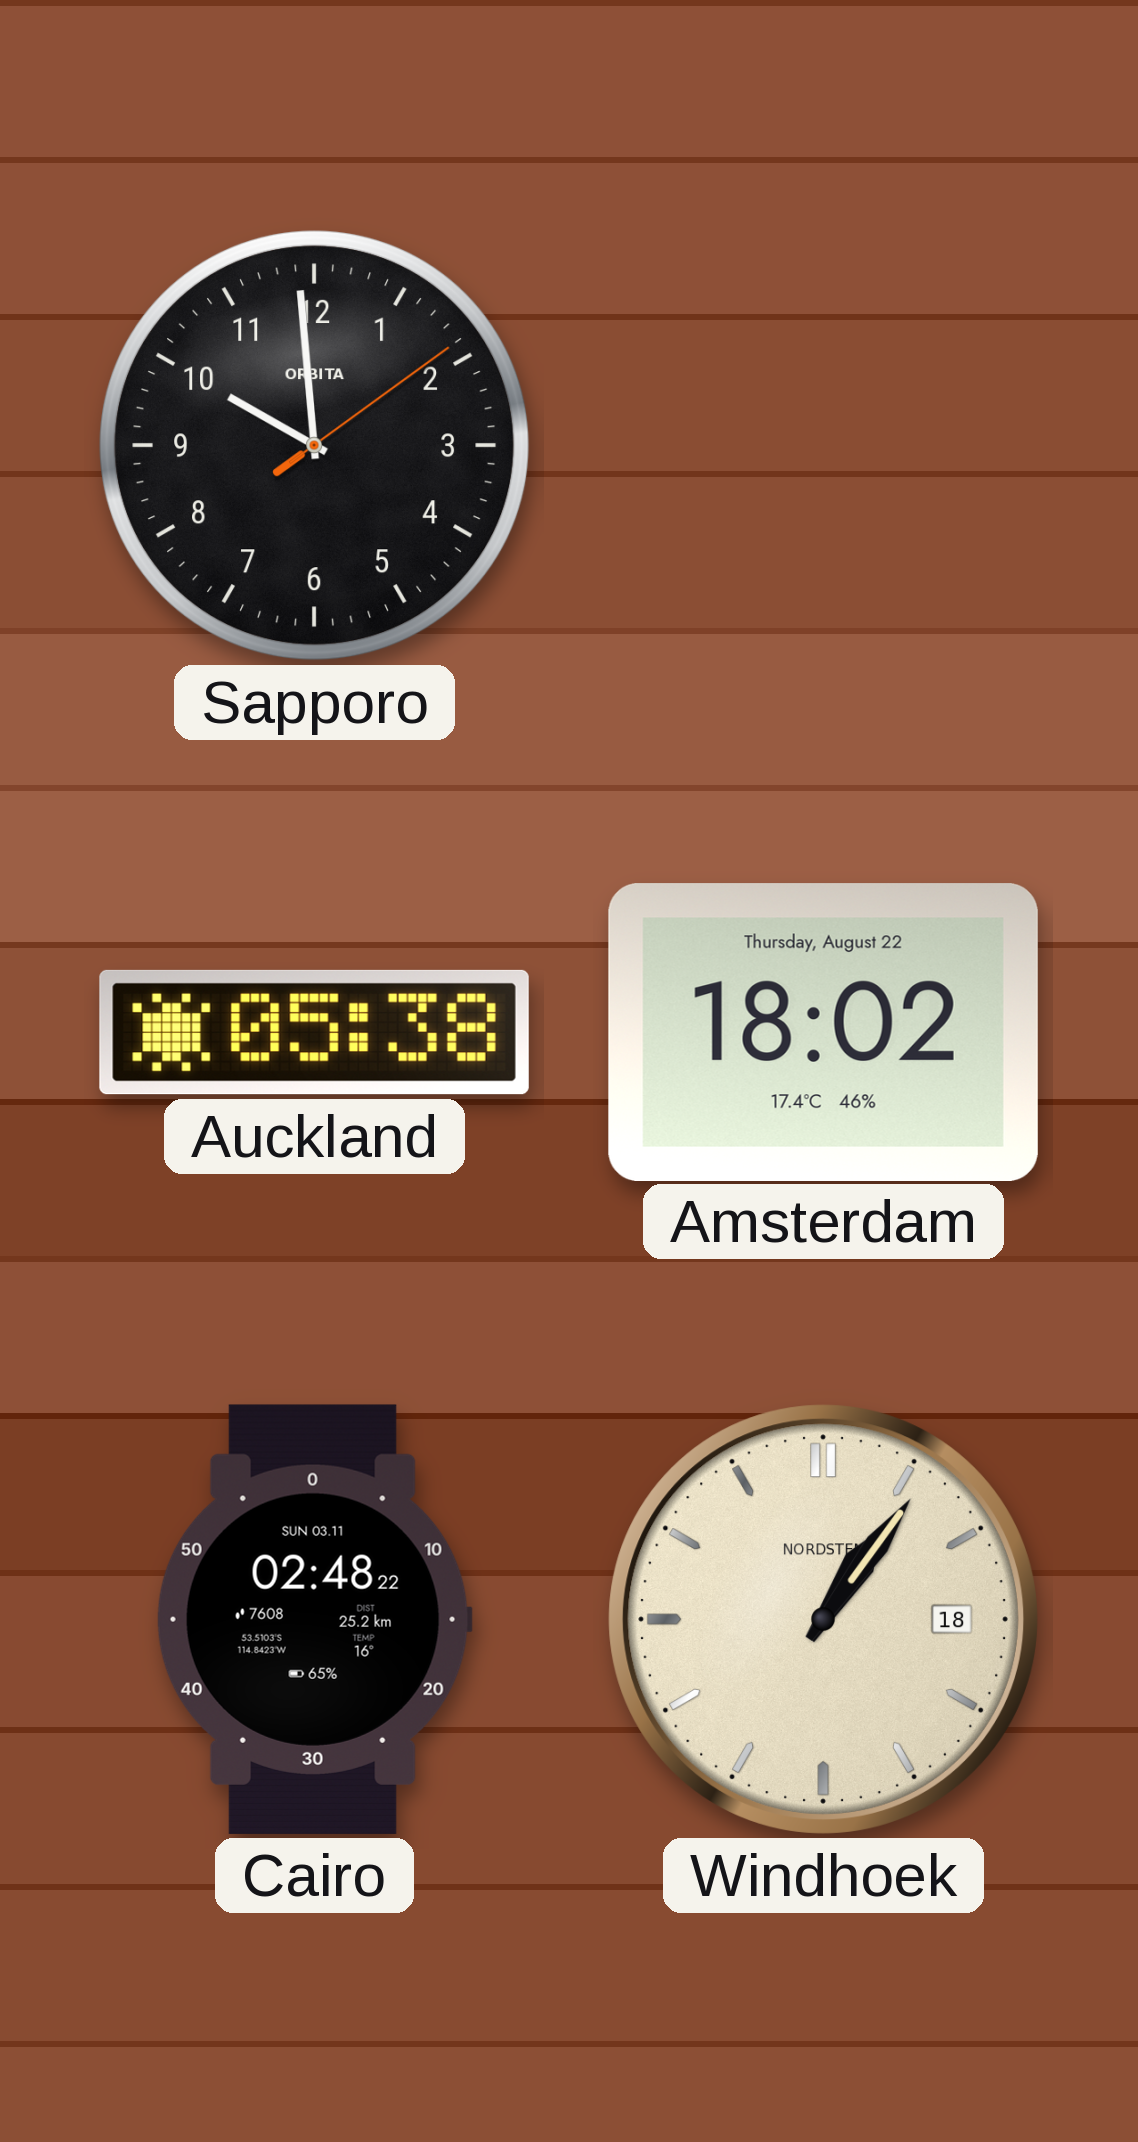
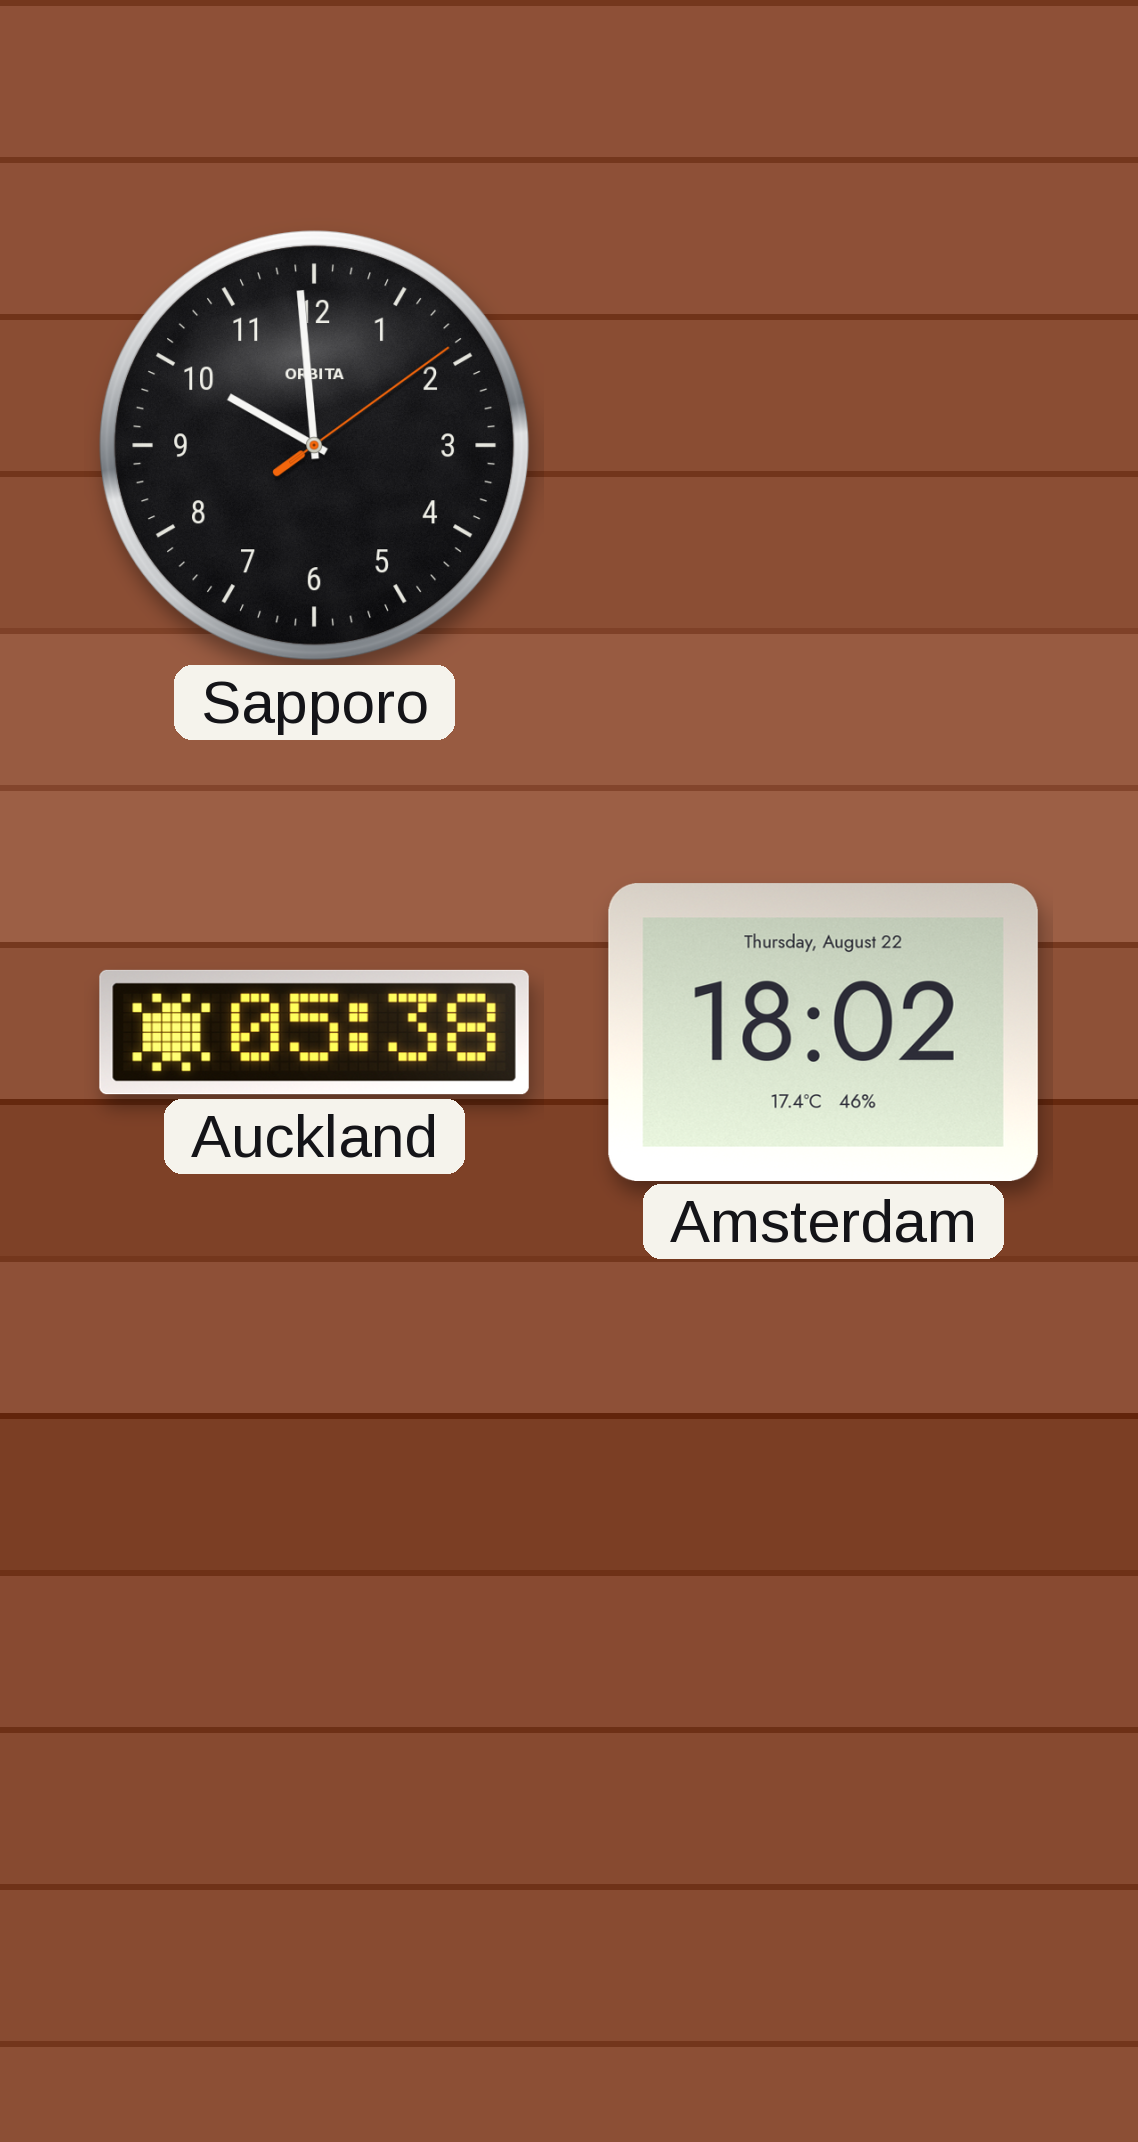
Cairo: 02:48 -> none
Windhoek: 1:06 -> none
